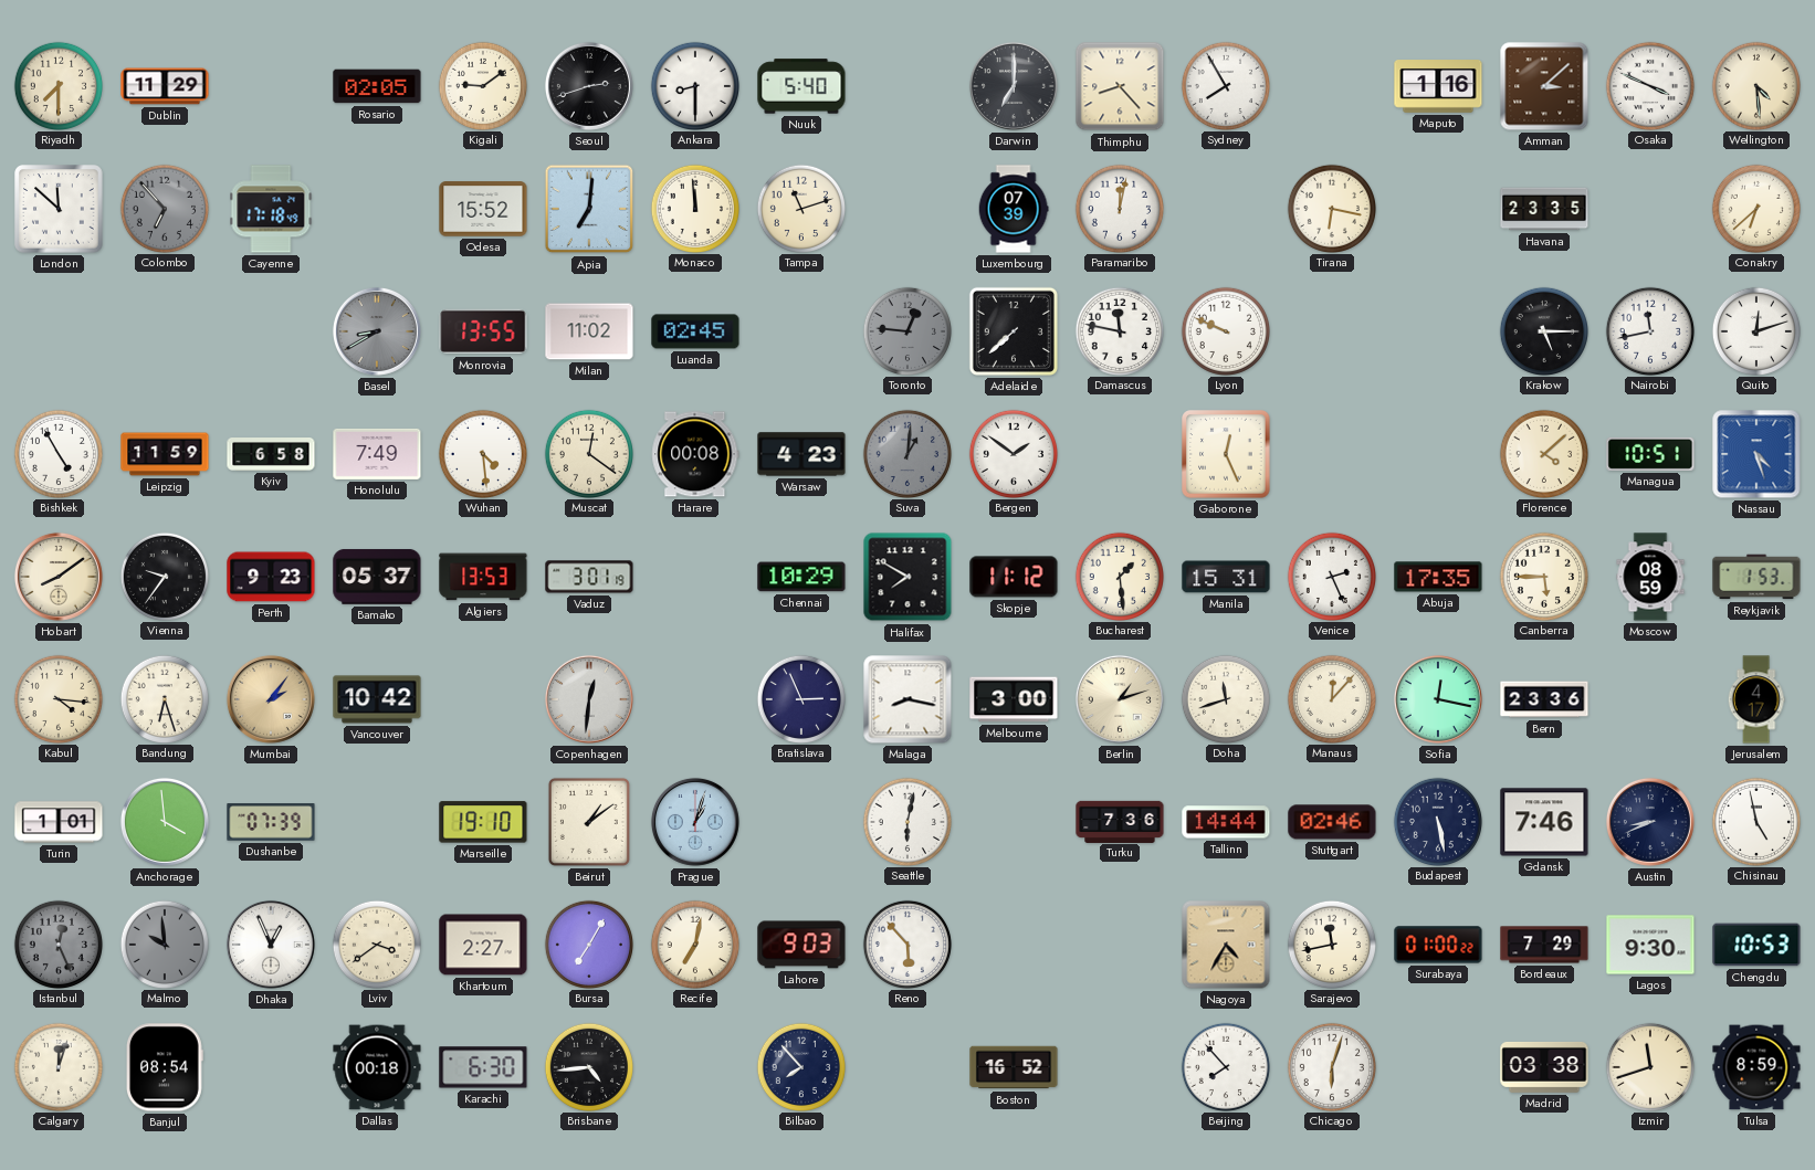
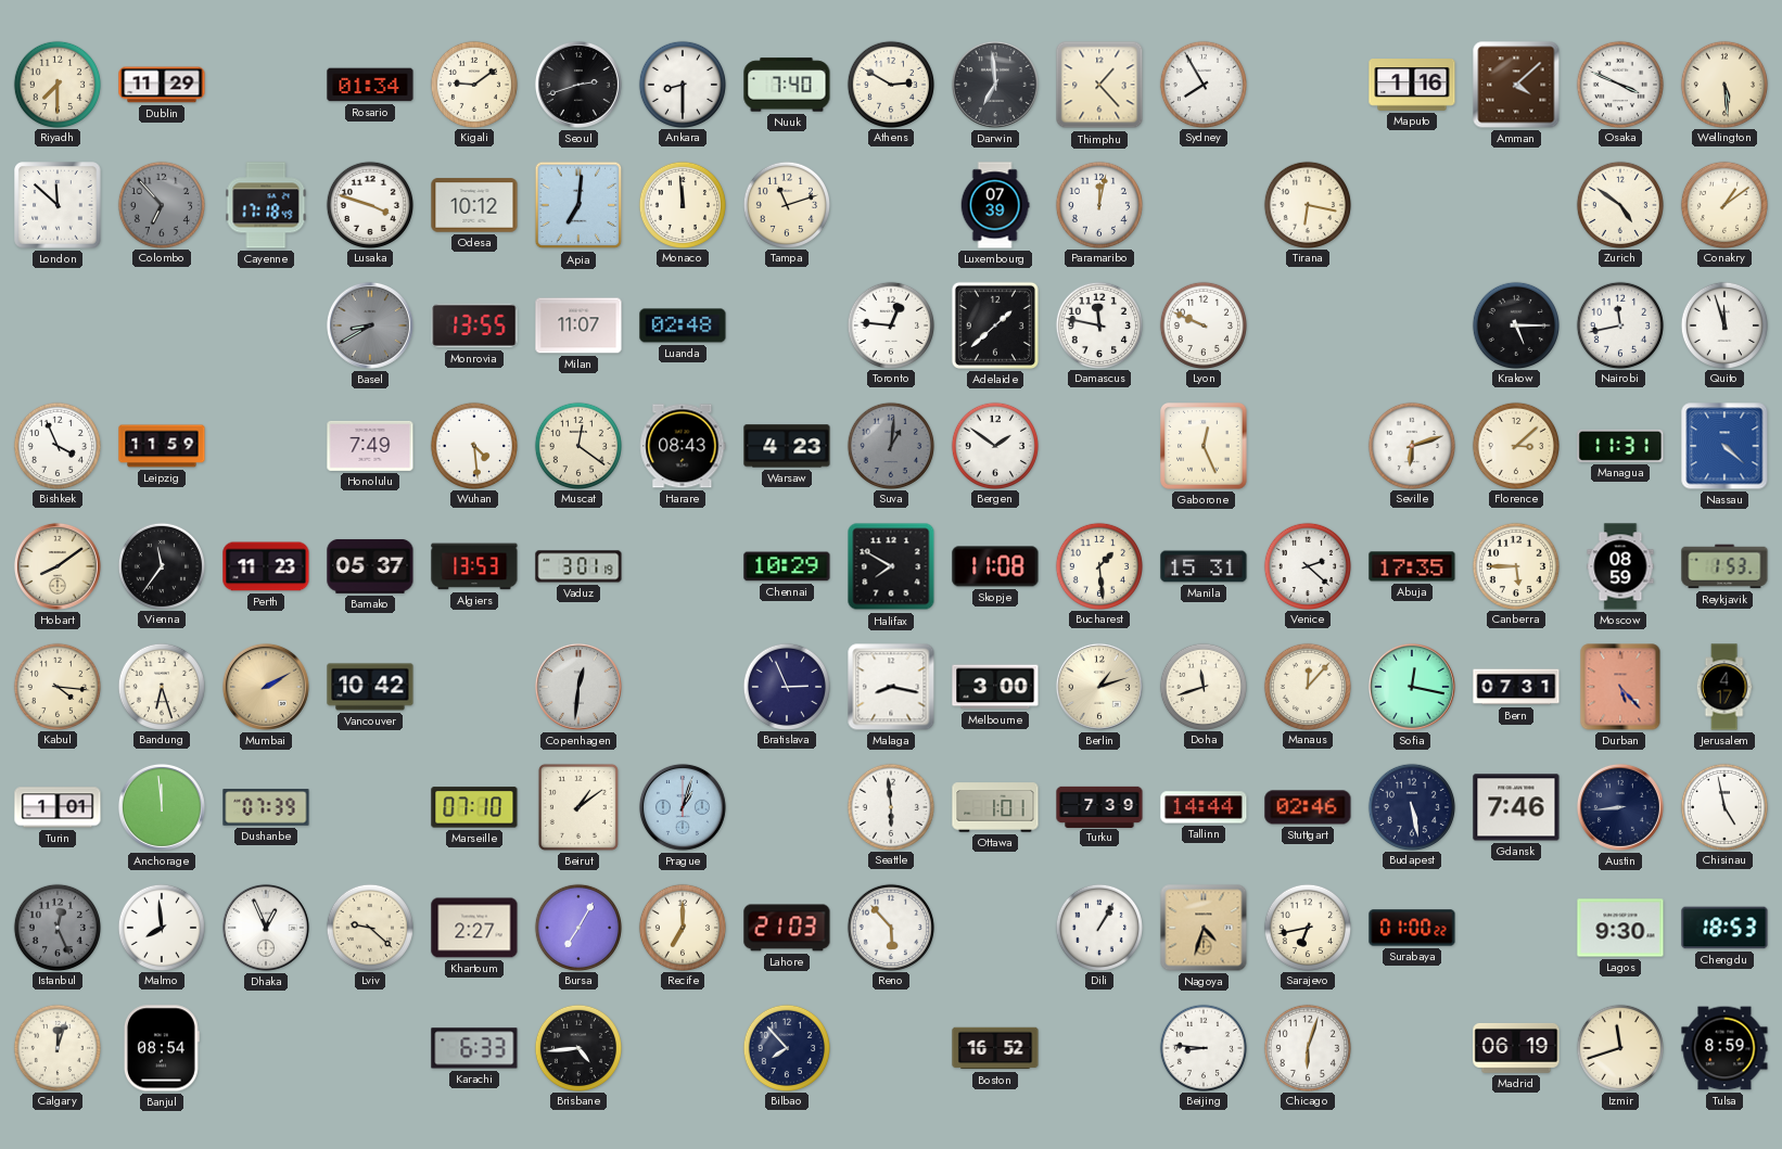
Rosario: 02:05 -> 01:34
Nuuk: 5:40 -> 7:40
Athens: none -> 2:50
Darwin: 7:00 -> 6:59
Thimphu: 8:23 -> 1:23
Amman: 3:08 -> 4:08
Wellington: 4:29 -> 5:29
Lusaka: none -> 3:48
Odesa: 15:52 -> 10:12
Havana: 23:35 -> none
Zurich: none -> 4:51
Conakry: 6:38 -> 1:09
Milan: 11:02 -> 11:07
Luanda: 02:45 -> 02:48
Toronto dial: grey -> white
Adelaide: 7:38 -> 1:38
Quito: 12:12 -> 11:57
Bishkek: 4:55 -> 3:56
Kyiv: 6:58 -> none
Harare: 00:08 -> 08:43
Seville: none -> 6:12
Florence: 4:08 -> 3:08
Managua: 10:51 -> 11:31
Nassau: 4:27 -> 4:22
Vienna: 9:36 -> 11:36
Perth: 9:23 -> 11:23
Skopje: 11:12 -> 11:08
Venice: 2:26 -> 2:22
Mumbai: 2:06 -> 2:10
Bern: 23:36 -> 07:31
Durban: none -> 5:23
Anchorage: 3:59 -> 11:59
Marseille: 19:10 -> 07:10
Seattle: 6:02 -> 5:59
Ottawa: none -> 1:01
Turku: 7:36 -> 7:39
Austin: 8:41 -> 8:44
Malmo: 9:59 -> 7:59
Malmo dial: grey -> white
Lviv: 3:39 -> 9:22
Recife: 7:02 -> 7:00
Lahore: 9:03 -> 21:03
Dili: none -> 1:05
Nagoya: 4:35 -> 4:33
Sarajevo: 11:43 -> 6:43
Bordeaux: 7:29 -> none
Chengdu: 10:53 -> 18:53
Dallas: 00:18 -> none
Karachi: 6:30 -> 6:33
Beijing: 7:53 -> 8:46
Madrid: 03:38 -> 06:19
